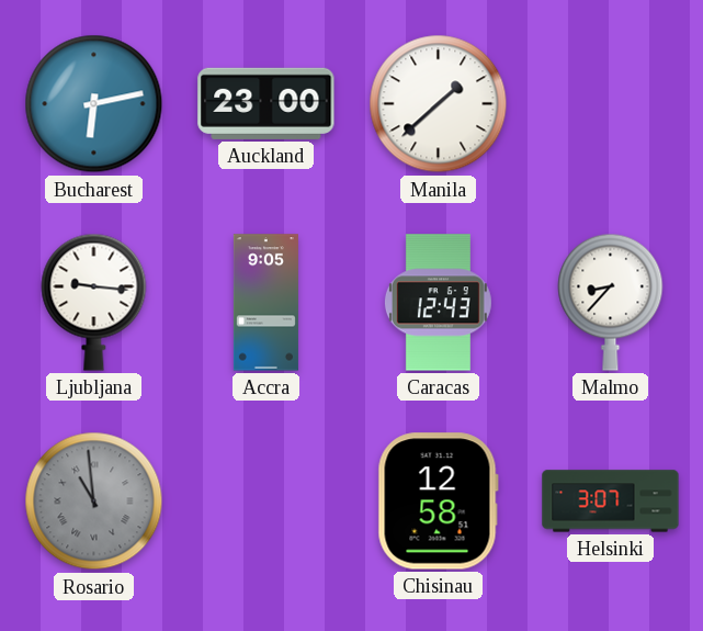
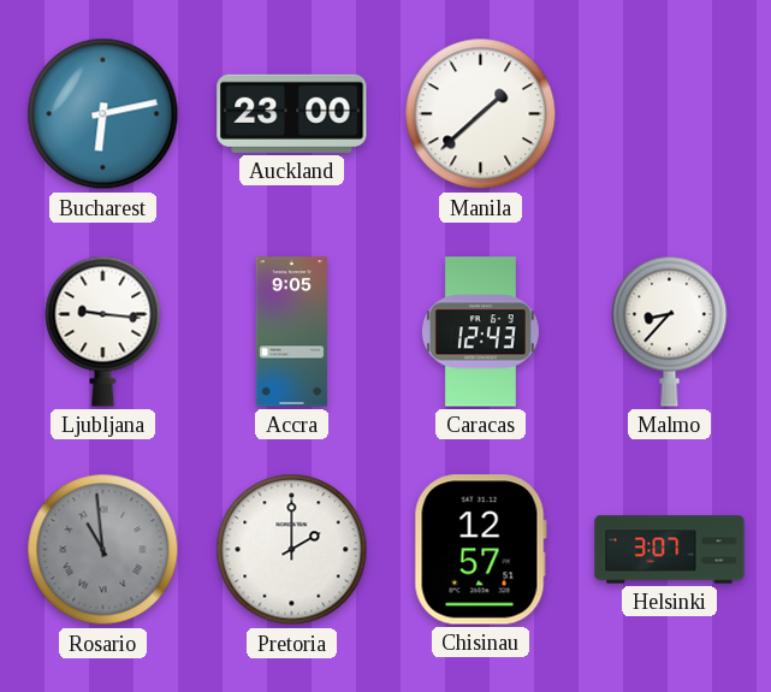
Pretoria: none -> 2:00
Chisinau: 12:58 -> 12:57
